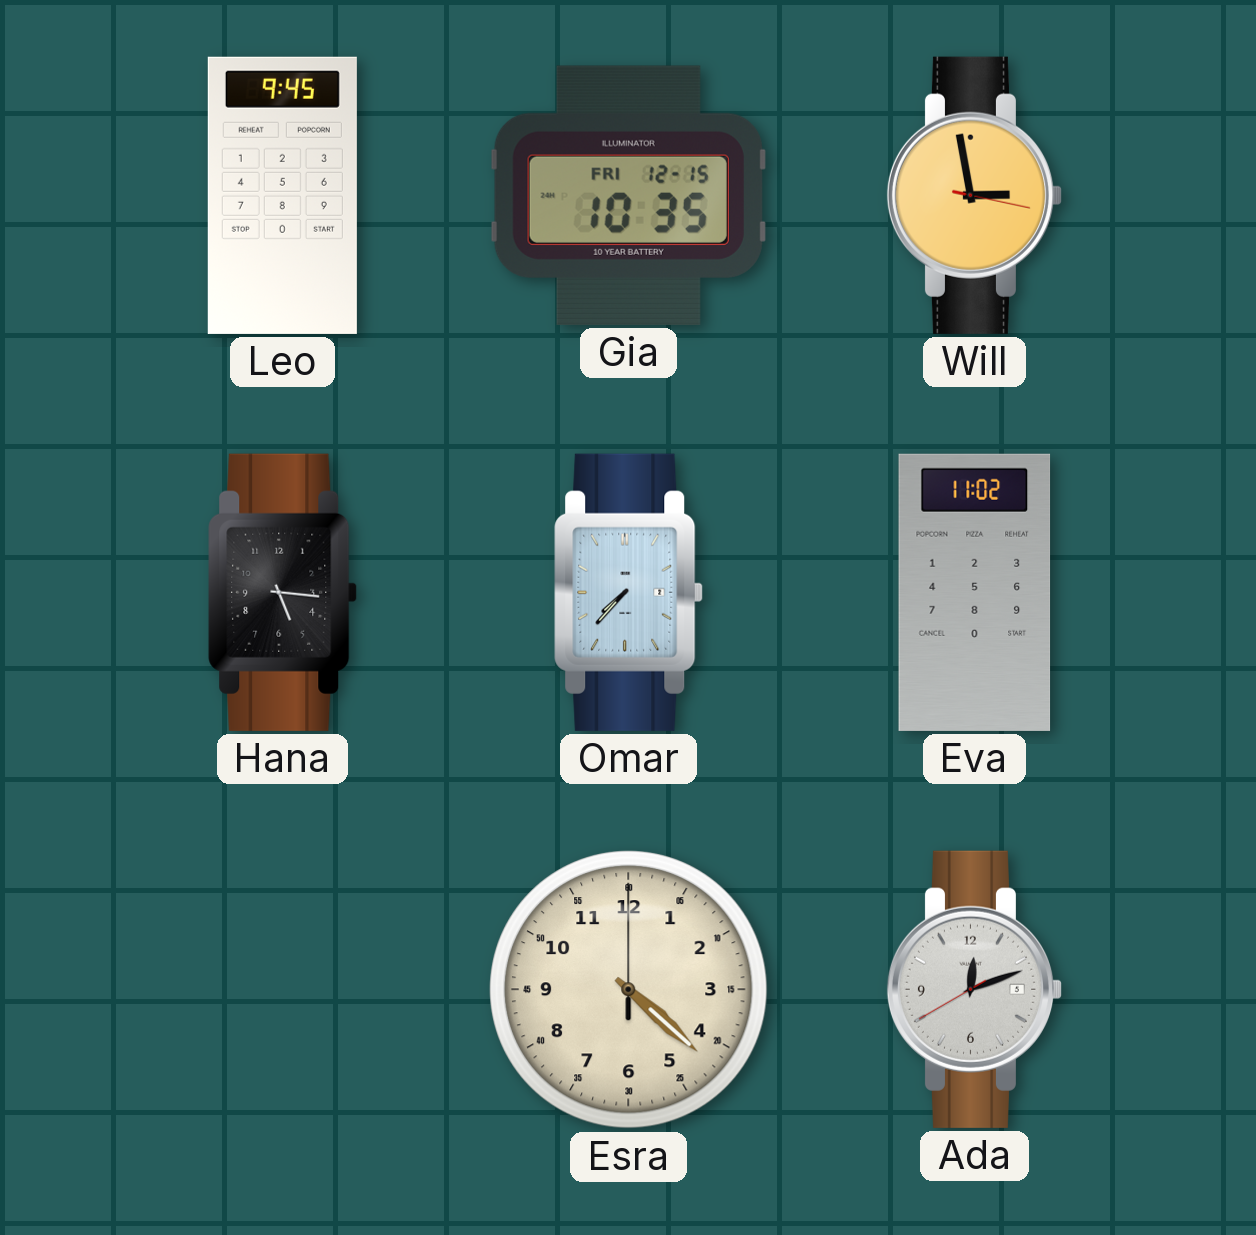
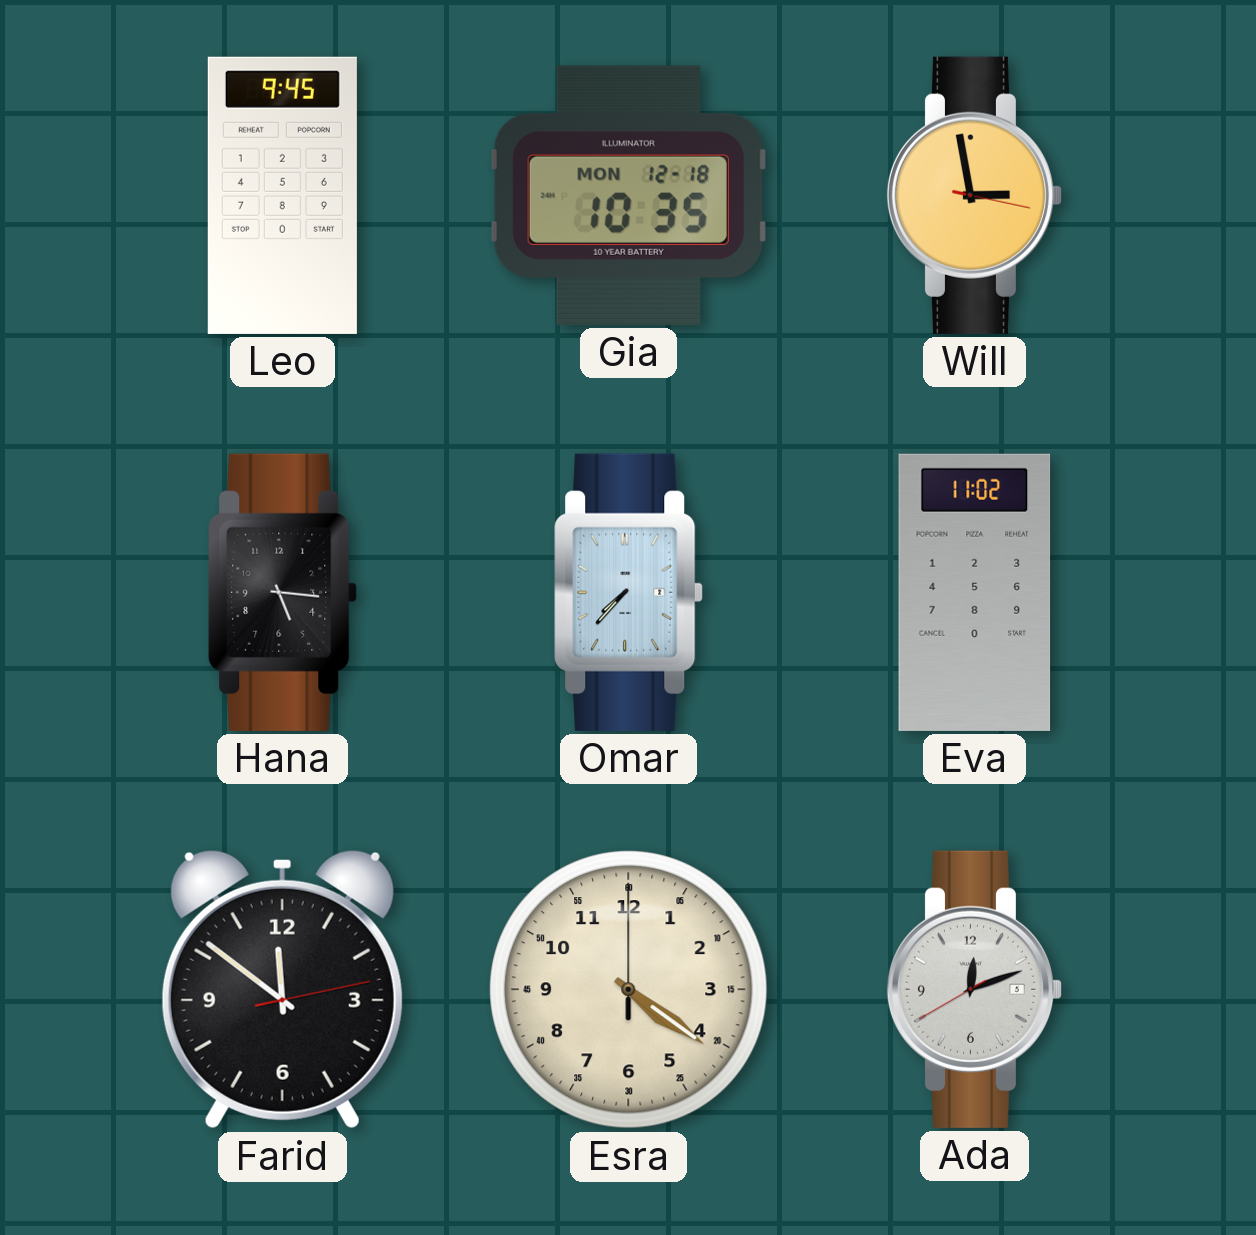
Gia date: FRI 12-15 -> MON 12-18
Farid: none -> 11:51
Esra: 4:22 -> 4:21
